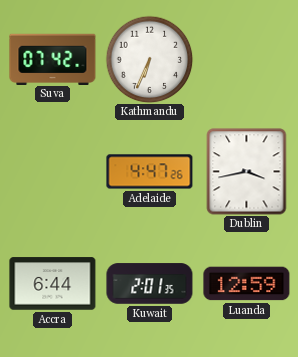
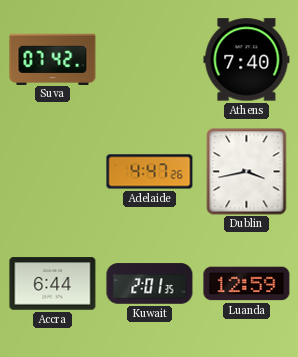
Kathmandu: 6:34 -> none
Athens: none -> 7:40
